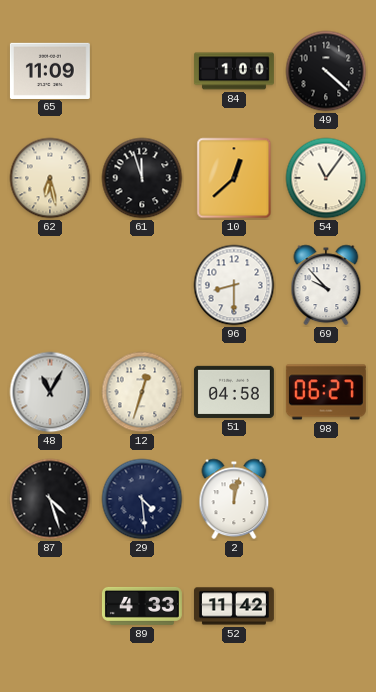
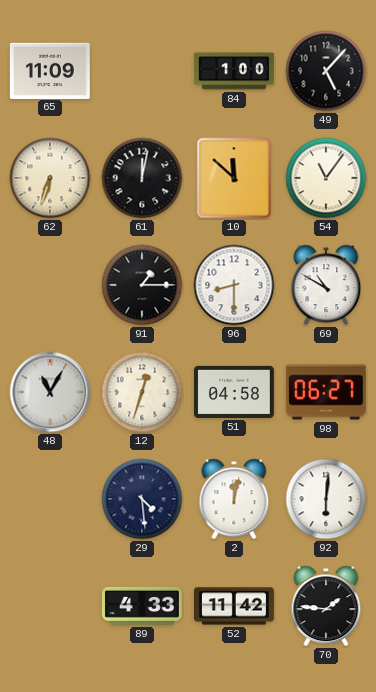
49: 4:22 -> 5:07
62: 6:28 -> 6:33
61: 11:57 -> 12:02
10: 12:38 -> 11:52
91: none -> 1:15
69: 9:53 -> 10:50
87: 4:27 -> none
92: none -> 6:01
70: none -> 1:46
